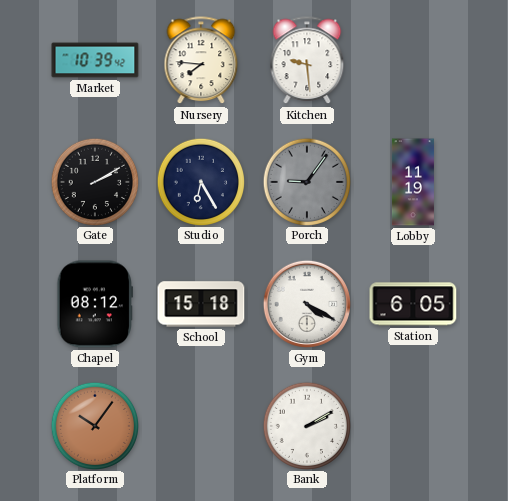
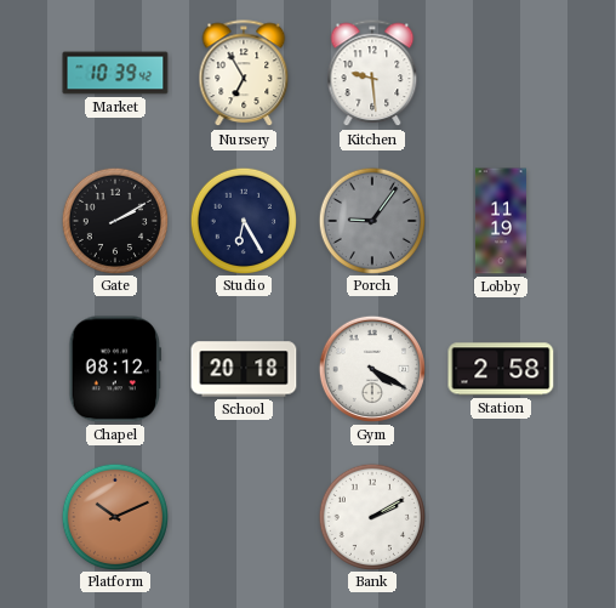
Nursery: 7:46 -> 6:55
School: 15:18 -> 20:18
Station: 6:05 -> 2:58
Platform: 10:06 -> 10:11
